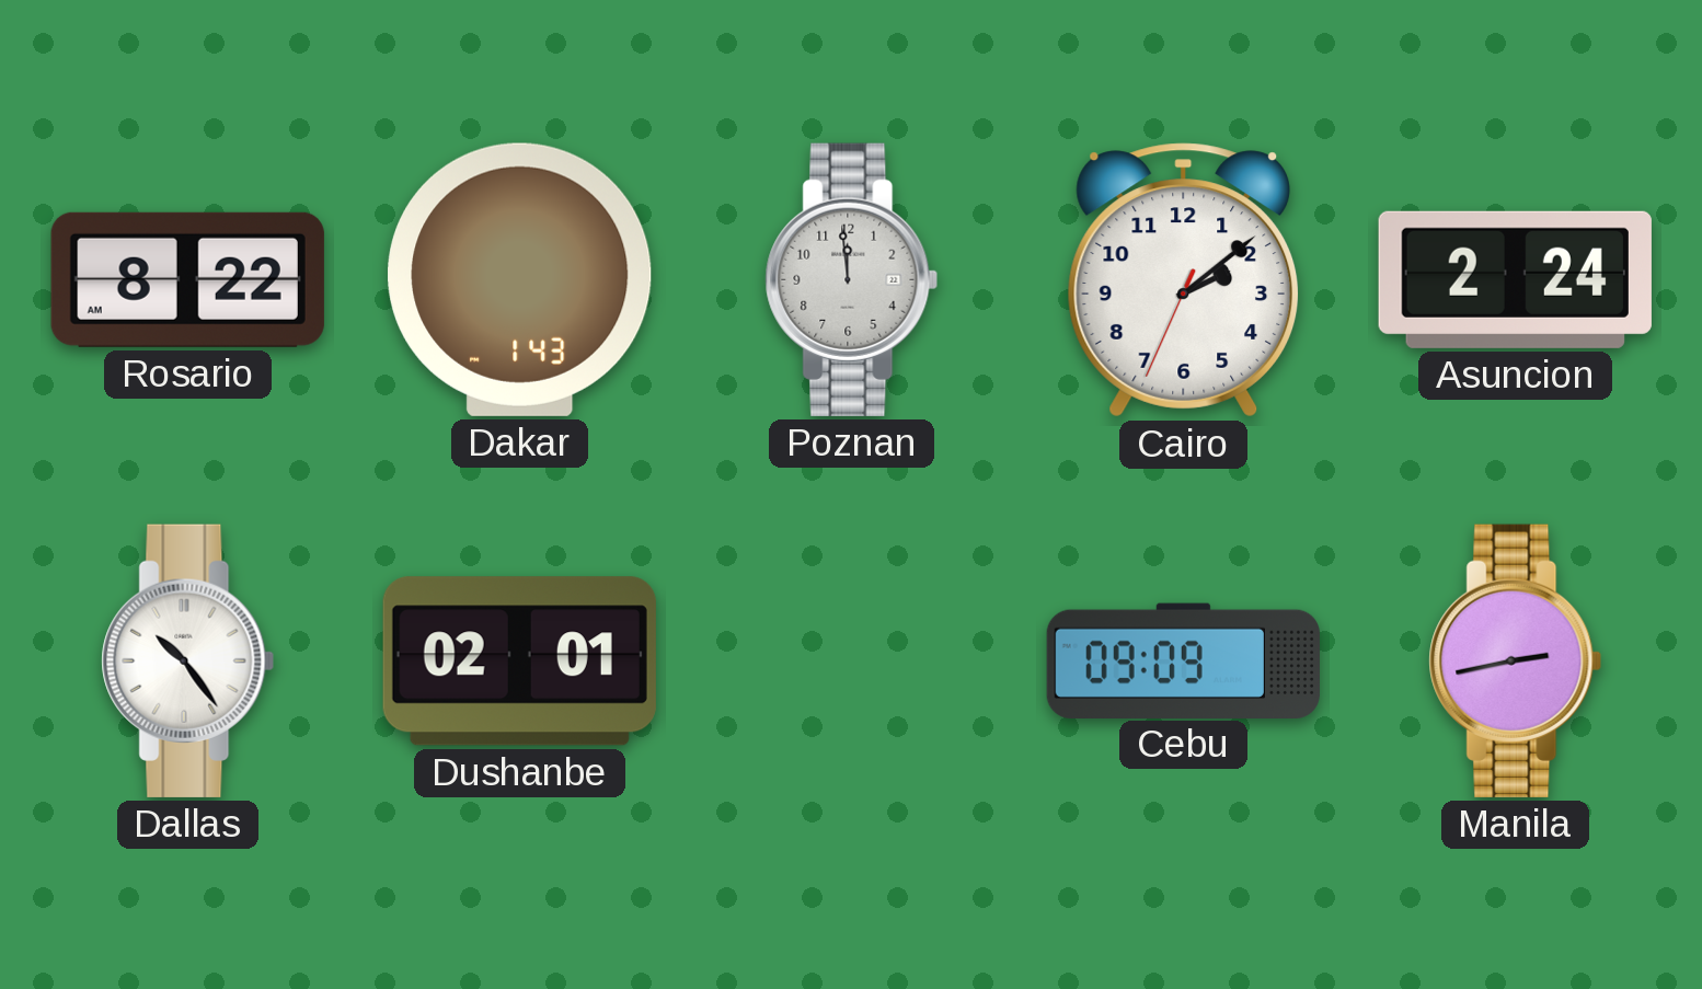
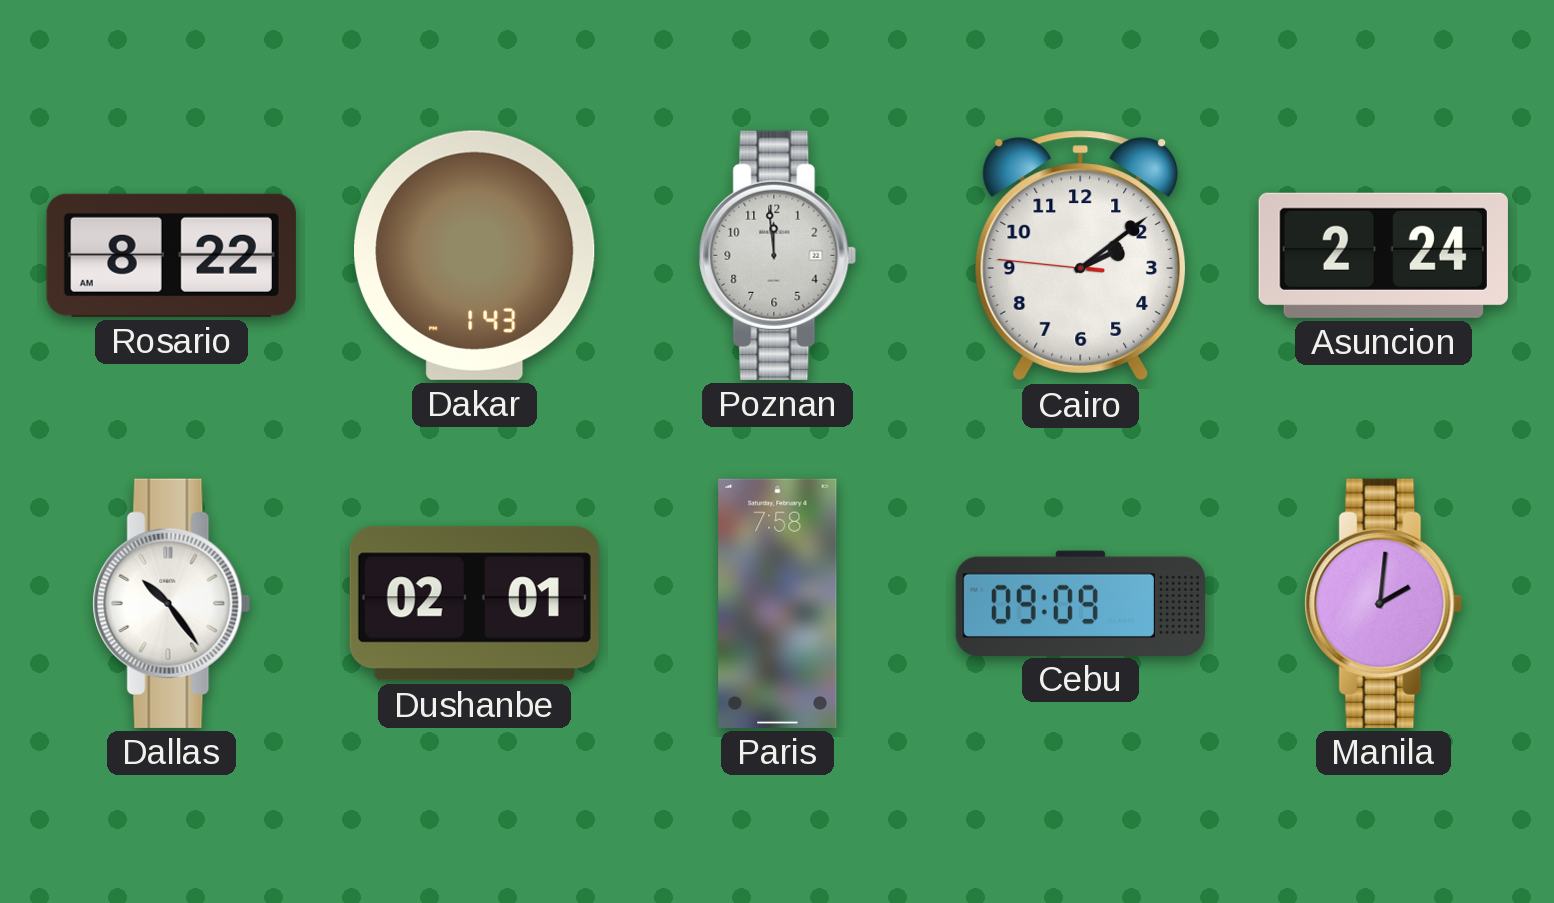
Cairo: 2:08:34 -> 2:08:46
Paris: none -> 7:58
Manila: 2:43 -> 2:01
